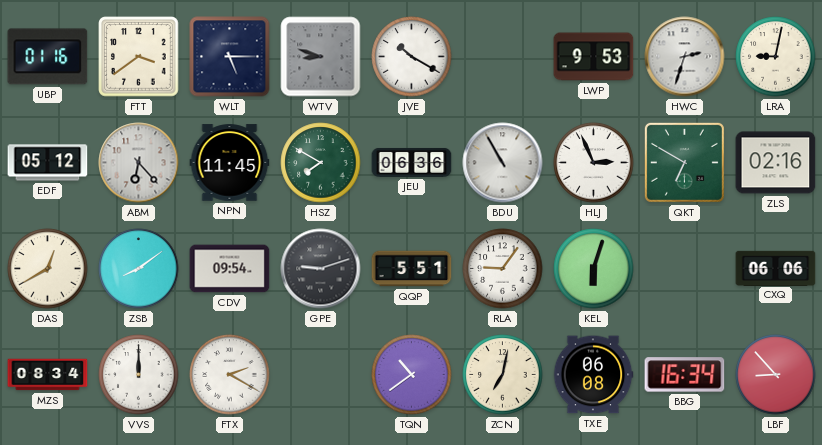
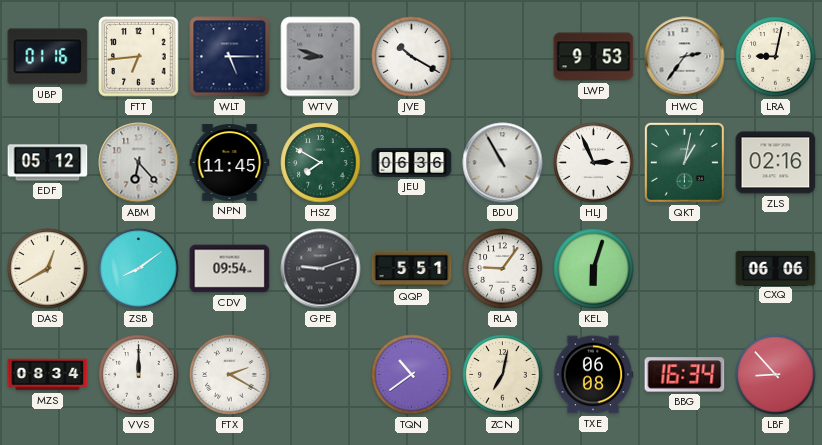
FTT: 3:39 -> 6:44
HWC: 2:33 -> 2:36
QKT: 6:50 -> 1:02
